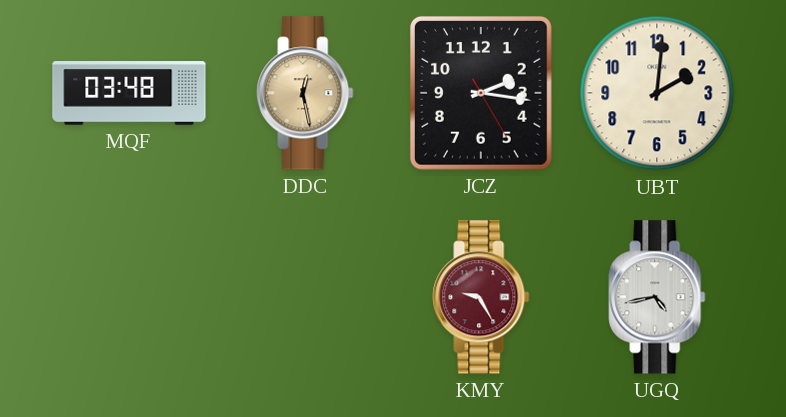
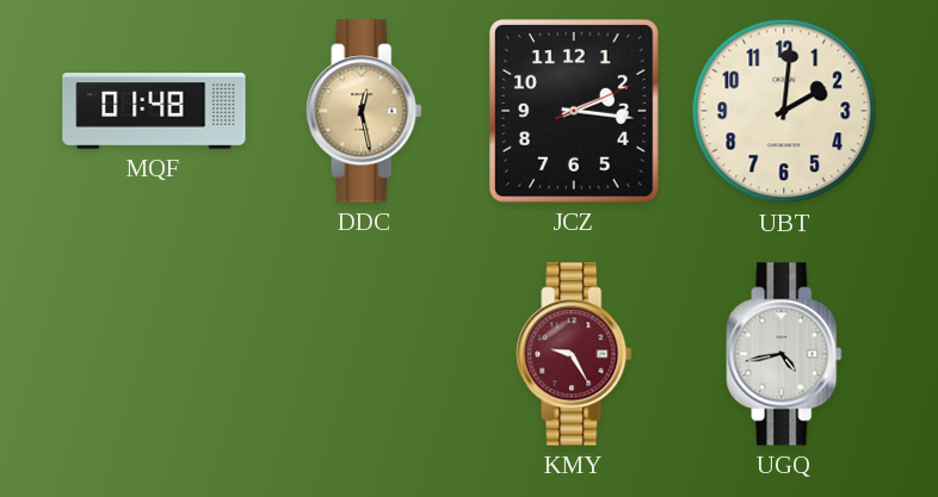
MQF: 03:48 -> 01:48
JCZ: 2:16:25 -> 2:16:11
